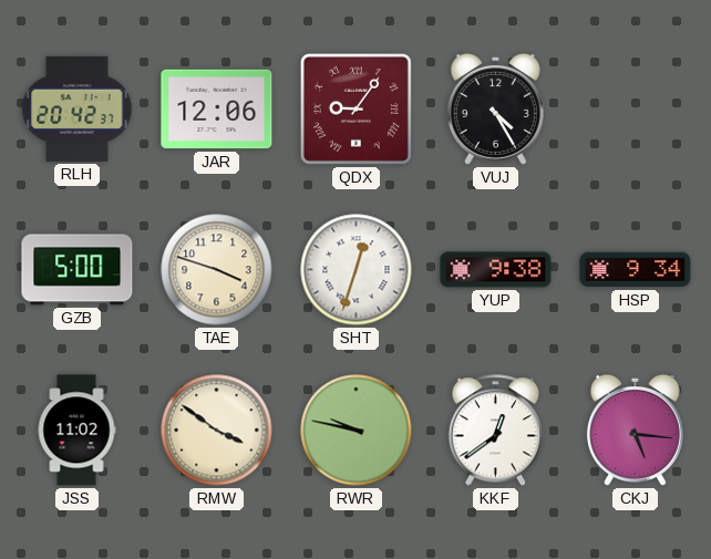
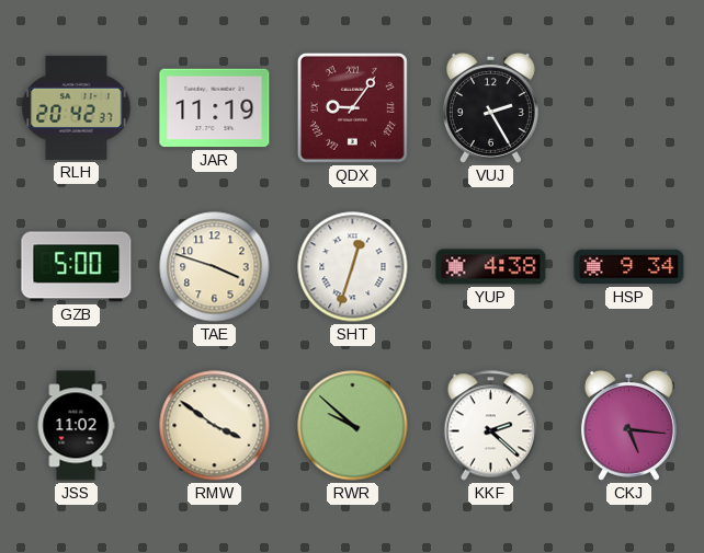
JAR: 12:06 -> 11:19
VUJ: 4:25 -> 2:25
YUP: 9:38 -> 4:38
RWR: 9:47 -> 9:52
KKF: 12:39 -> 2:22
